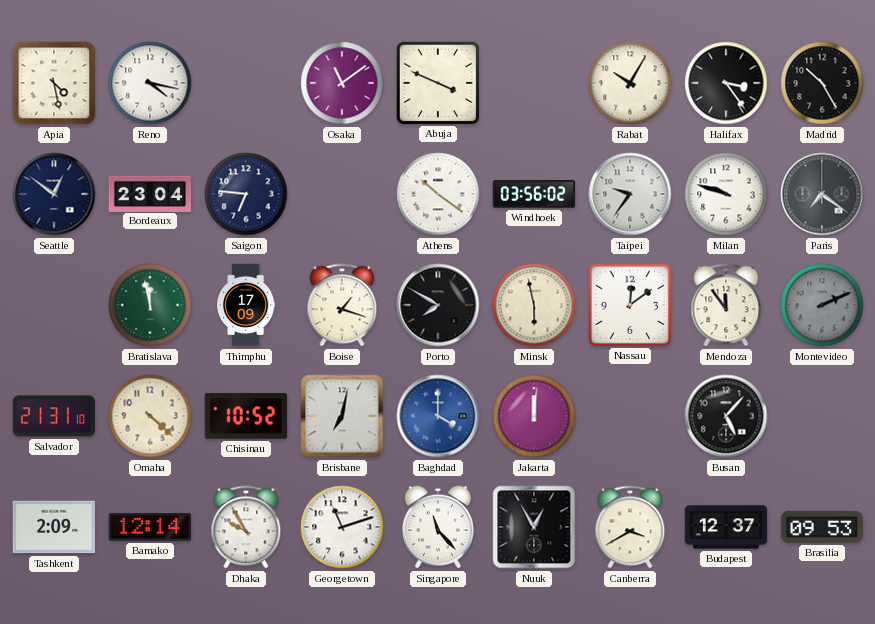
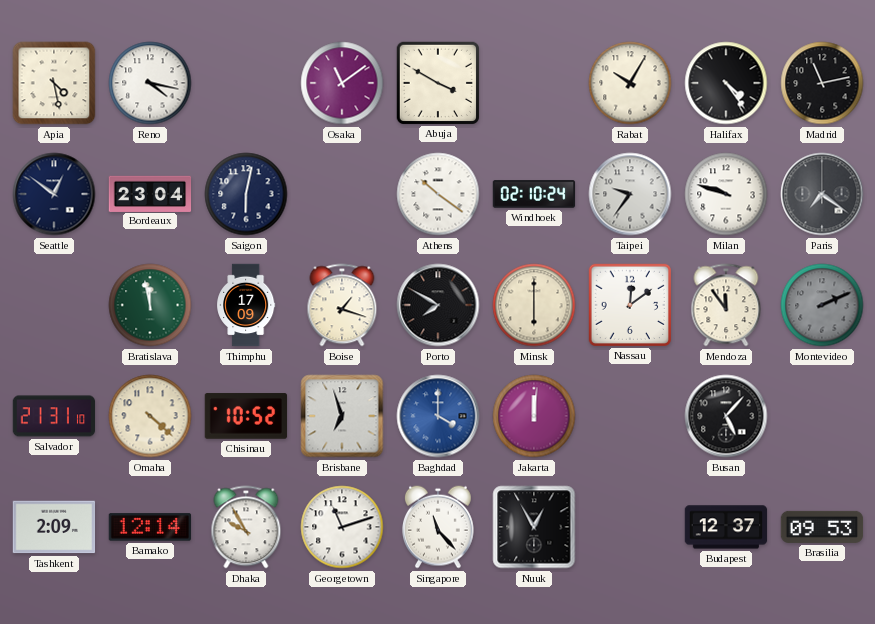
Abuja: 3:49 -> 3:50
Halifax: 3:24 -> 4:24
Madrid: 10:25 -> 11:13
Saigon: 6:46 -> 6:02
Windhoek: 03:56 -> 02:10
Minsk: 5:58 -> 6:00
Brisbane: 7:02 -> 6:57
Canberra: 3:40 -> none
